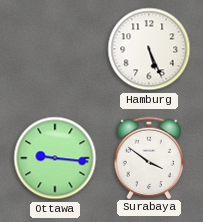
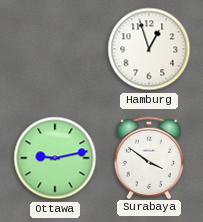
Hamburg: 5:26 -> 12:57
Ottawa: 9:16 -> 9:13
